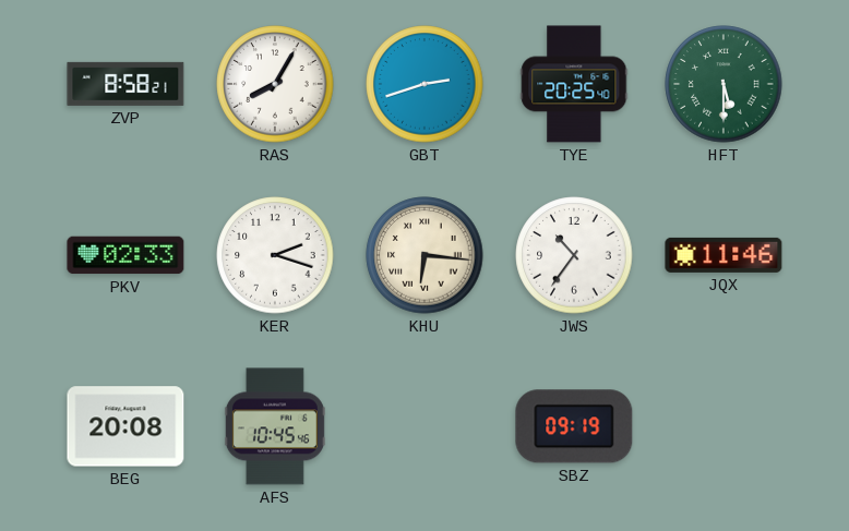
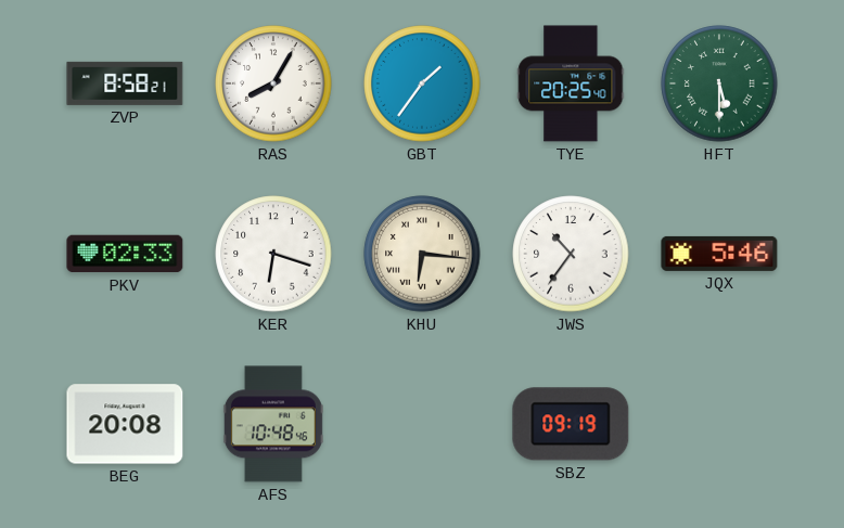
GBT: 2:42 -> 1:36
KER: 2:18 -> 6:18
JQX: 11:46 -> 5:46
AFS: 10:45 -> 10:48
